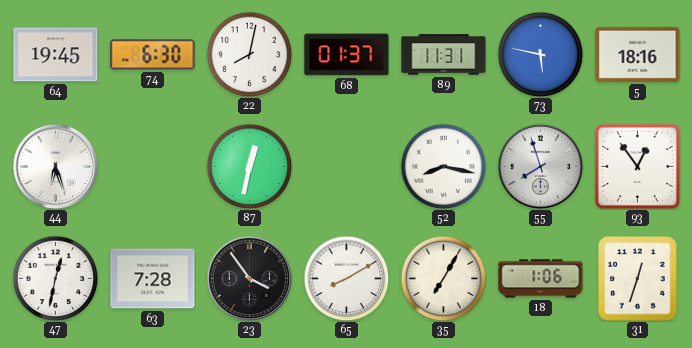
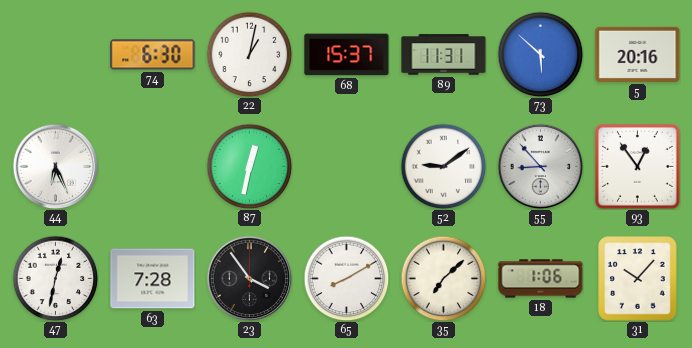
64: 19:45 -> none
22: 8:02 -> 1:02
68: 01:37 -> 15:37
73: 5:47 -> 5:52
5: 18:16 -> 20:16
44: 6:27 -> 6:26
52: 8:17 -> 9:09
55: 7:57 -> 8:53
35: 7:05 -> 7:08
31: 12:33 -> 10:07
